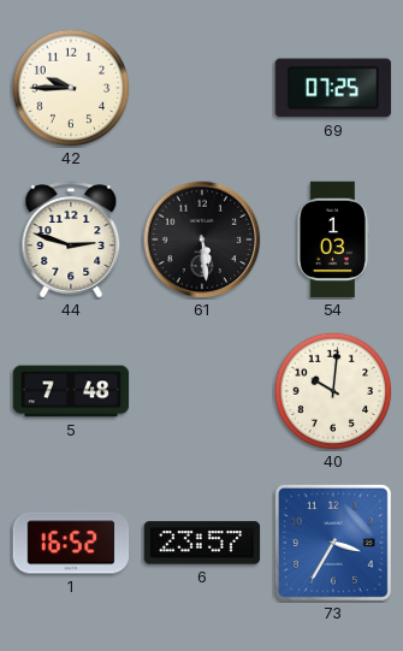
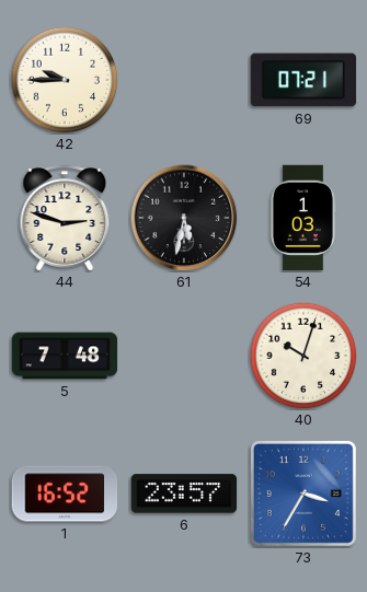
69: 07:25 -> 07:21
61: 5:29 -> 5:32
40: 10:01 -> 10:03
